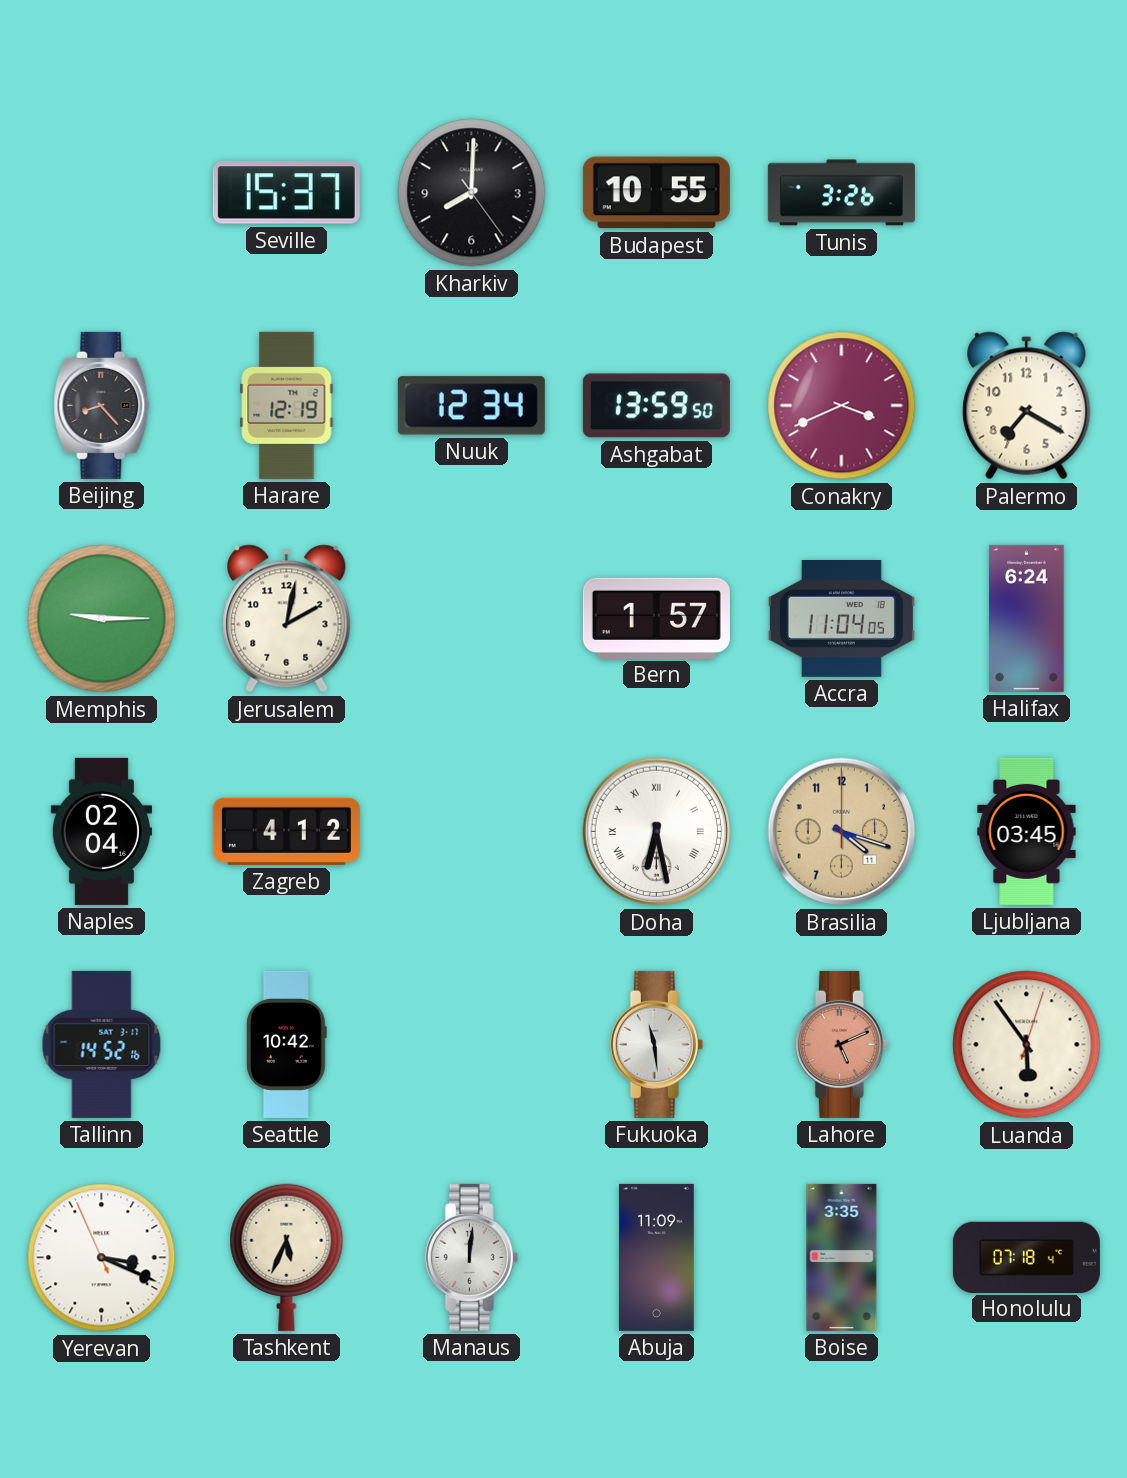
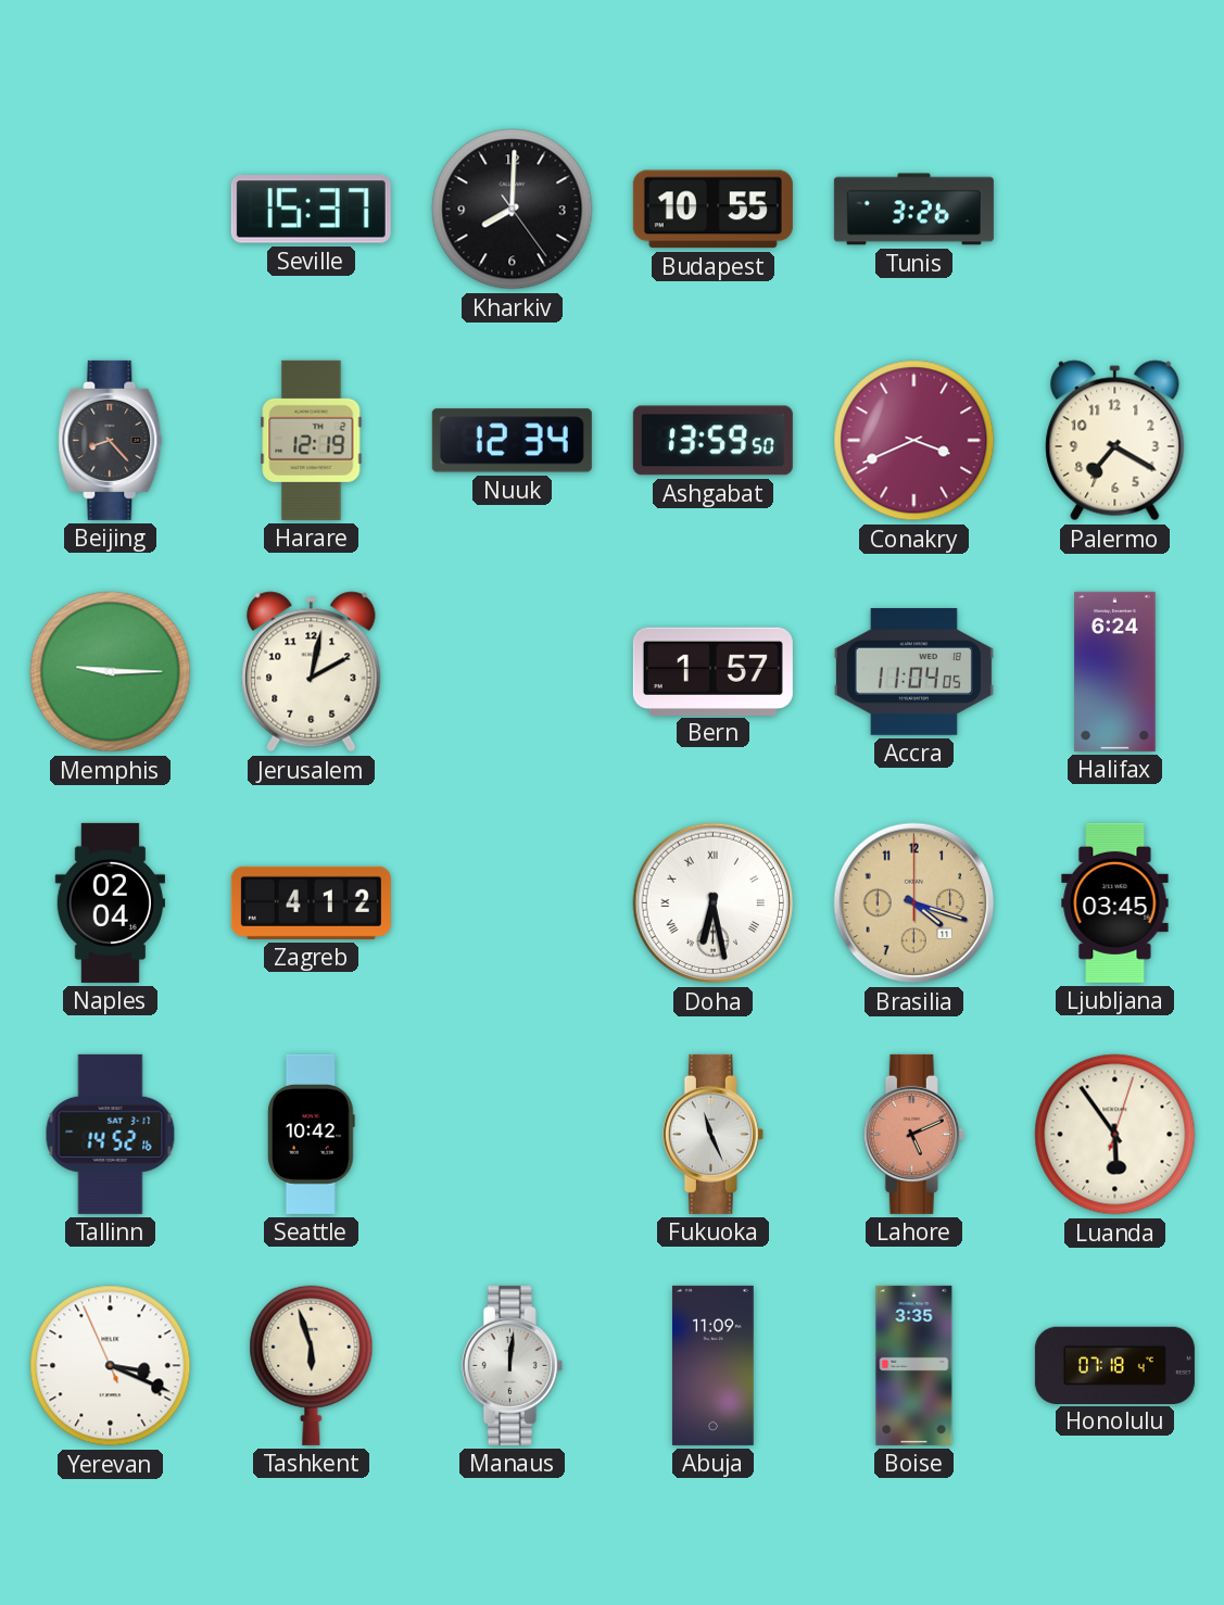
Fukuoka: 11:29 -> 11:26
Tashkent: 5:34 -> 5:57
